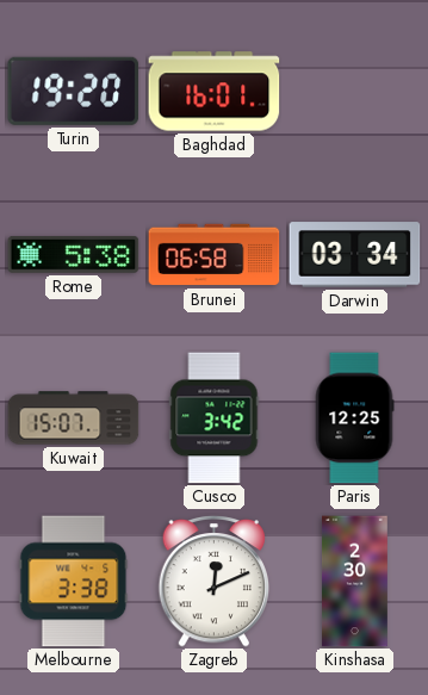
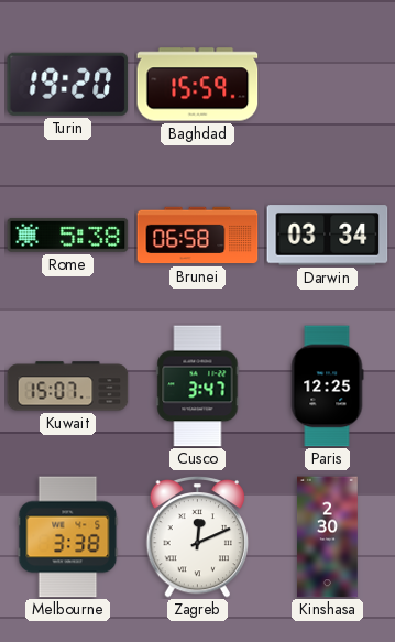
Baghdad: 16:01 -> 15:59
Cusco: 3:42 -> 3:47
